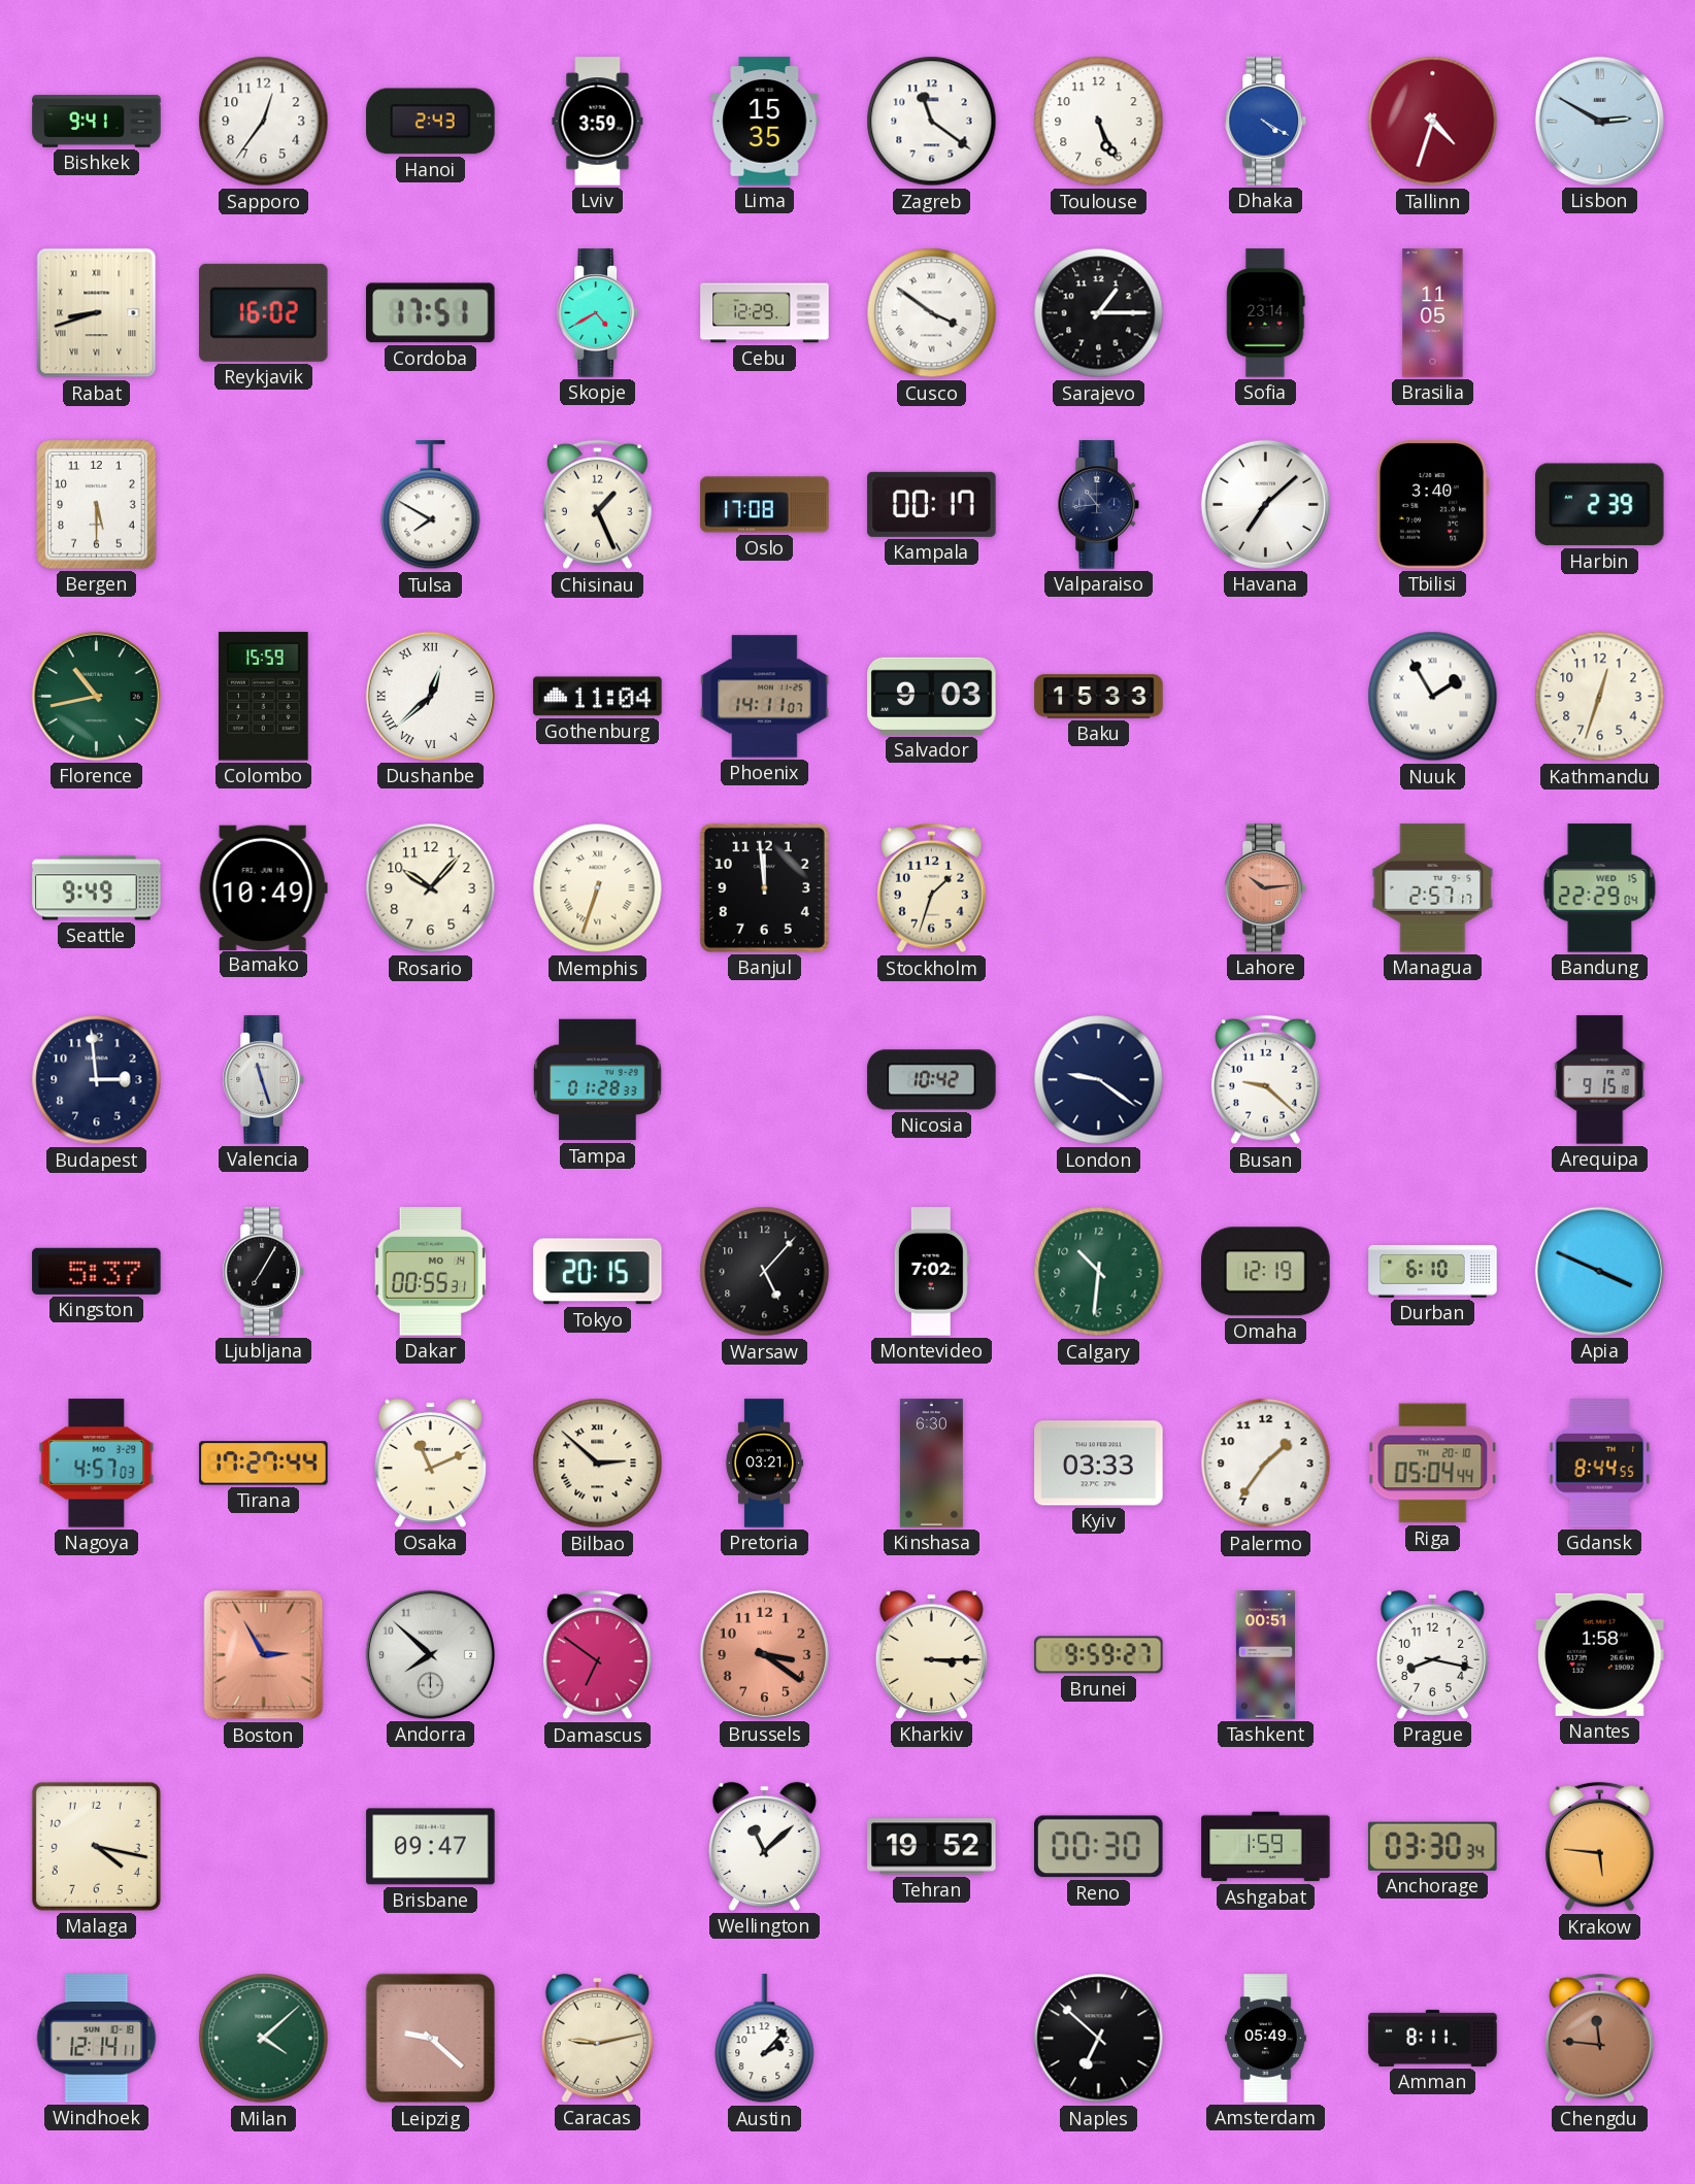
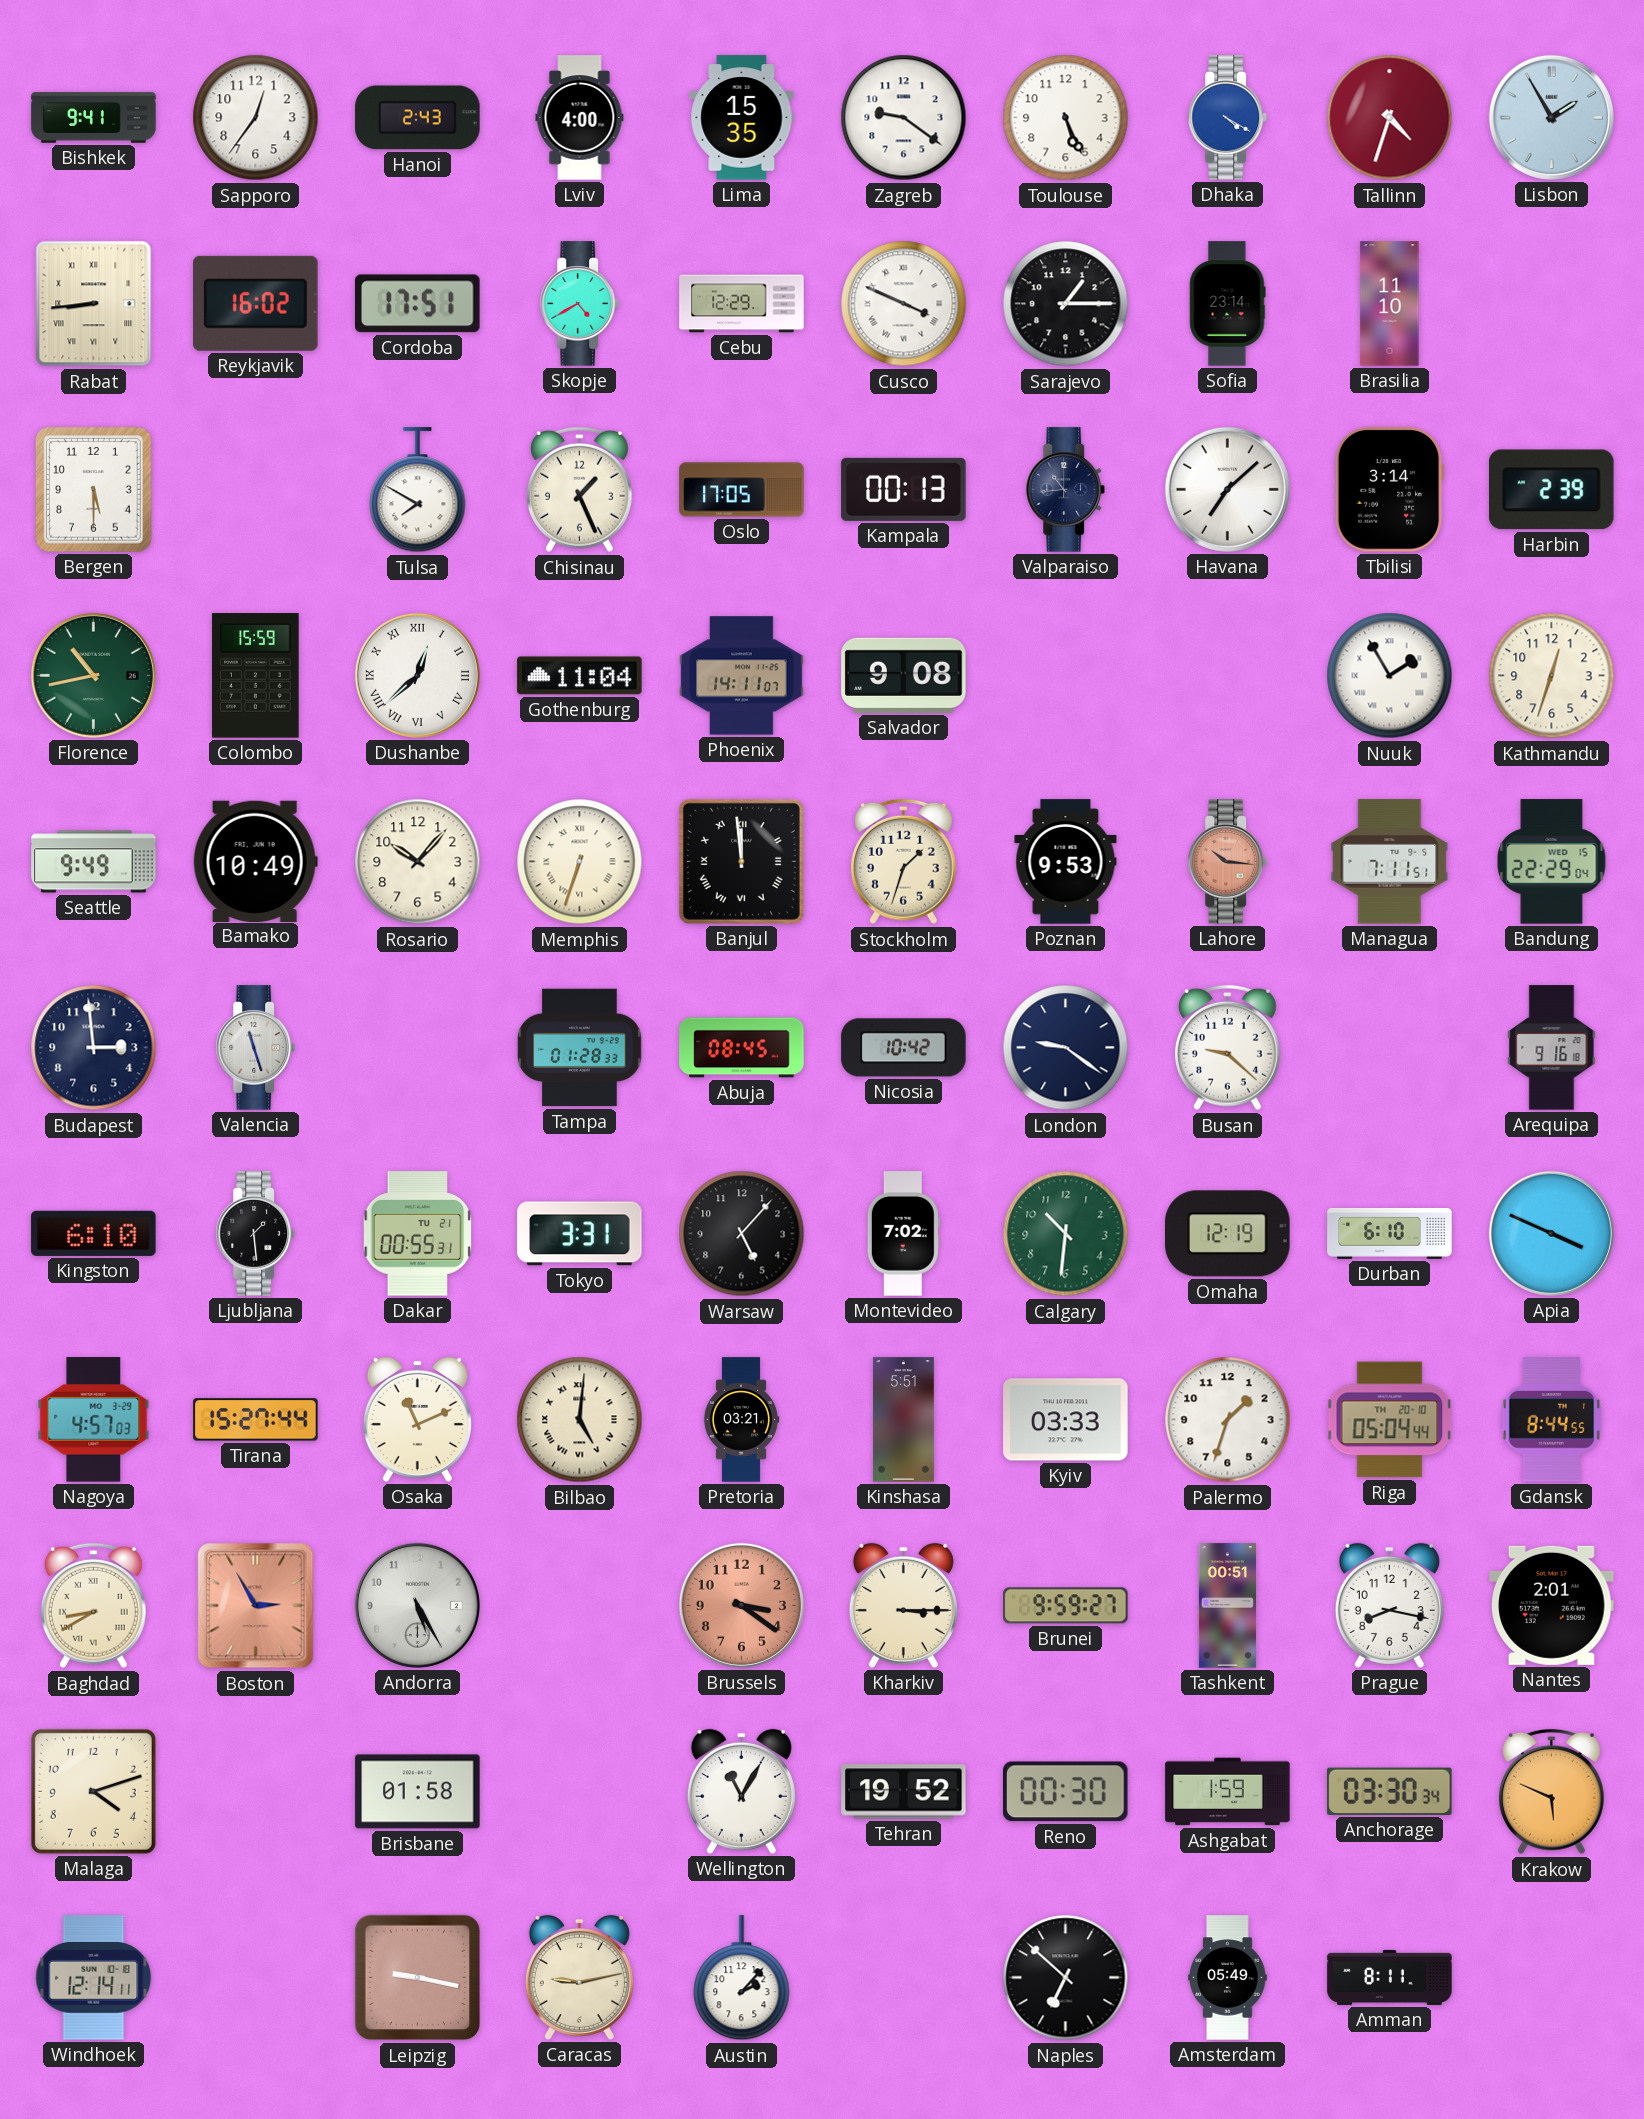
Lviv: 3:59 -> 4:00
Zagreb: 11:21 -> 9:21
Lisbon: 2:50 -> 1:55
Rabat: 8:42 -> 8:44
Cusco: 3:51 -> 3:49
Brasilia: 11:05 -> 11:10
Oslo: 17:08 -> 17:05
Kampala: 00:17 -> 00:13
Tbilisi: 3:40 -> 3:14
Salvador: 9:03 -> 9:08
Baku: 15:33 -> none
Banjul numerals: Arabic -> Roman
Poznan: none -> 9:53
Lahore: 10:14 -> 10:16
Managua: 2:57 -> 7:11
Abuja: none -> 08:45
Arequipa: 9:15 -> 9:16
Kingston: 5:37 -> 6:10
Ljubljana: 7:05 -> 1:29
Dakar date: MO 14 -> TU 21
Tokyo: 20:15 -> 3:31
Tirana: 17:27 -> 15:27
Bilbao: 2:52 -> 5:01
Kinshasa: 6:30 -> 5:51
Palermo: 1:36 -> 1:33
Baghdad: none -> 8:40
Andorra: 7:52 -> 5:25
Damascus: 6:51 -> none
Nantes: 1:58 -> 2:01
Malaga: 4:17 -> 4:12
Brisbane: 09:47 -> 01:58
Wellington: 11:08 -> 11:05
Krakow: 5:46 -> 5:49
Milan: 4:08 -> none
Leipzig: 9:22 -> 9:17
Chengdu: 11:46 -> none
